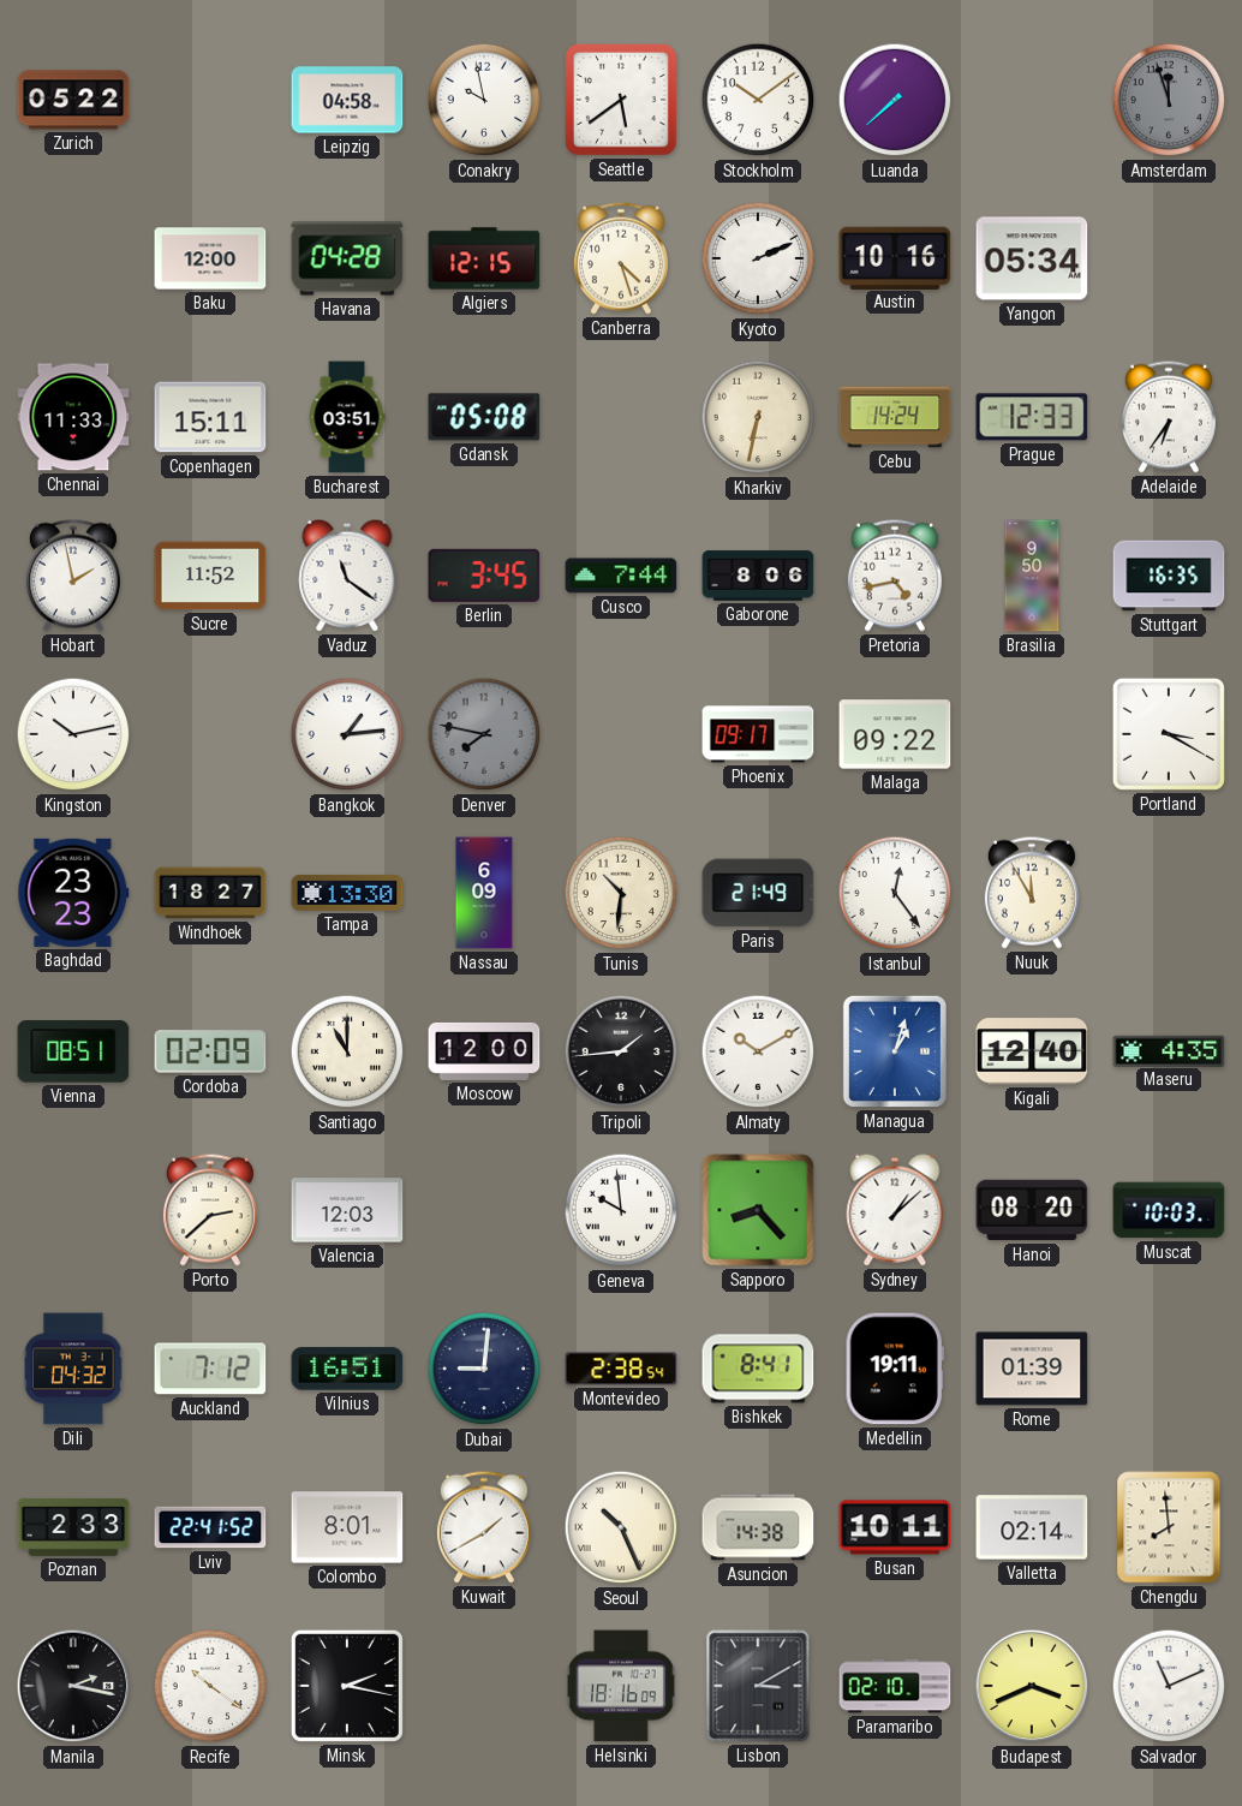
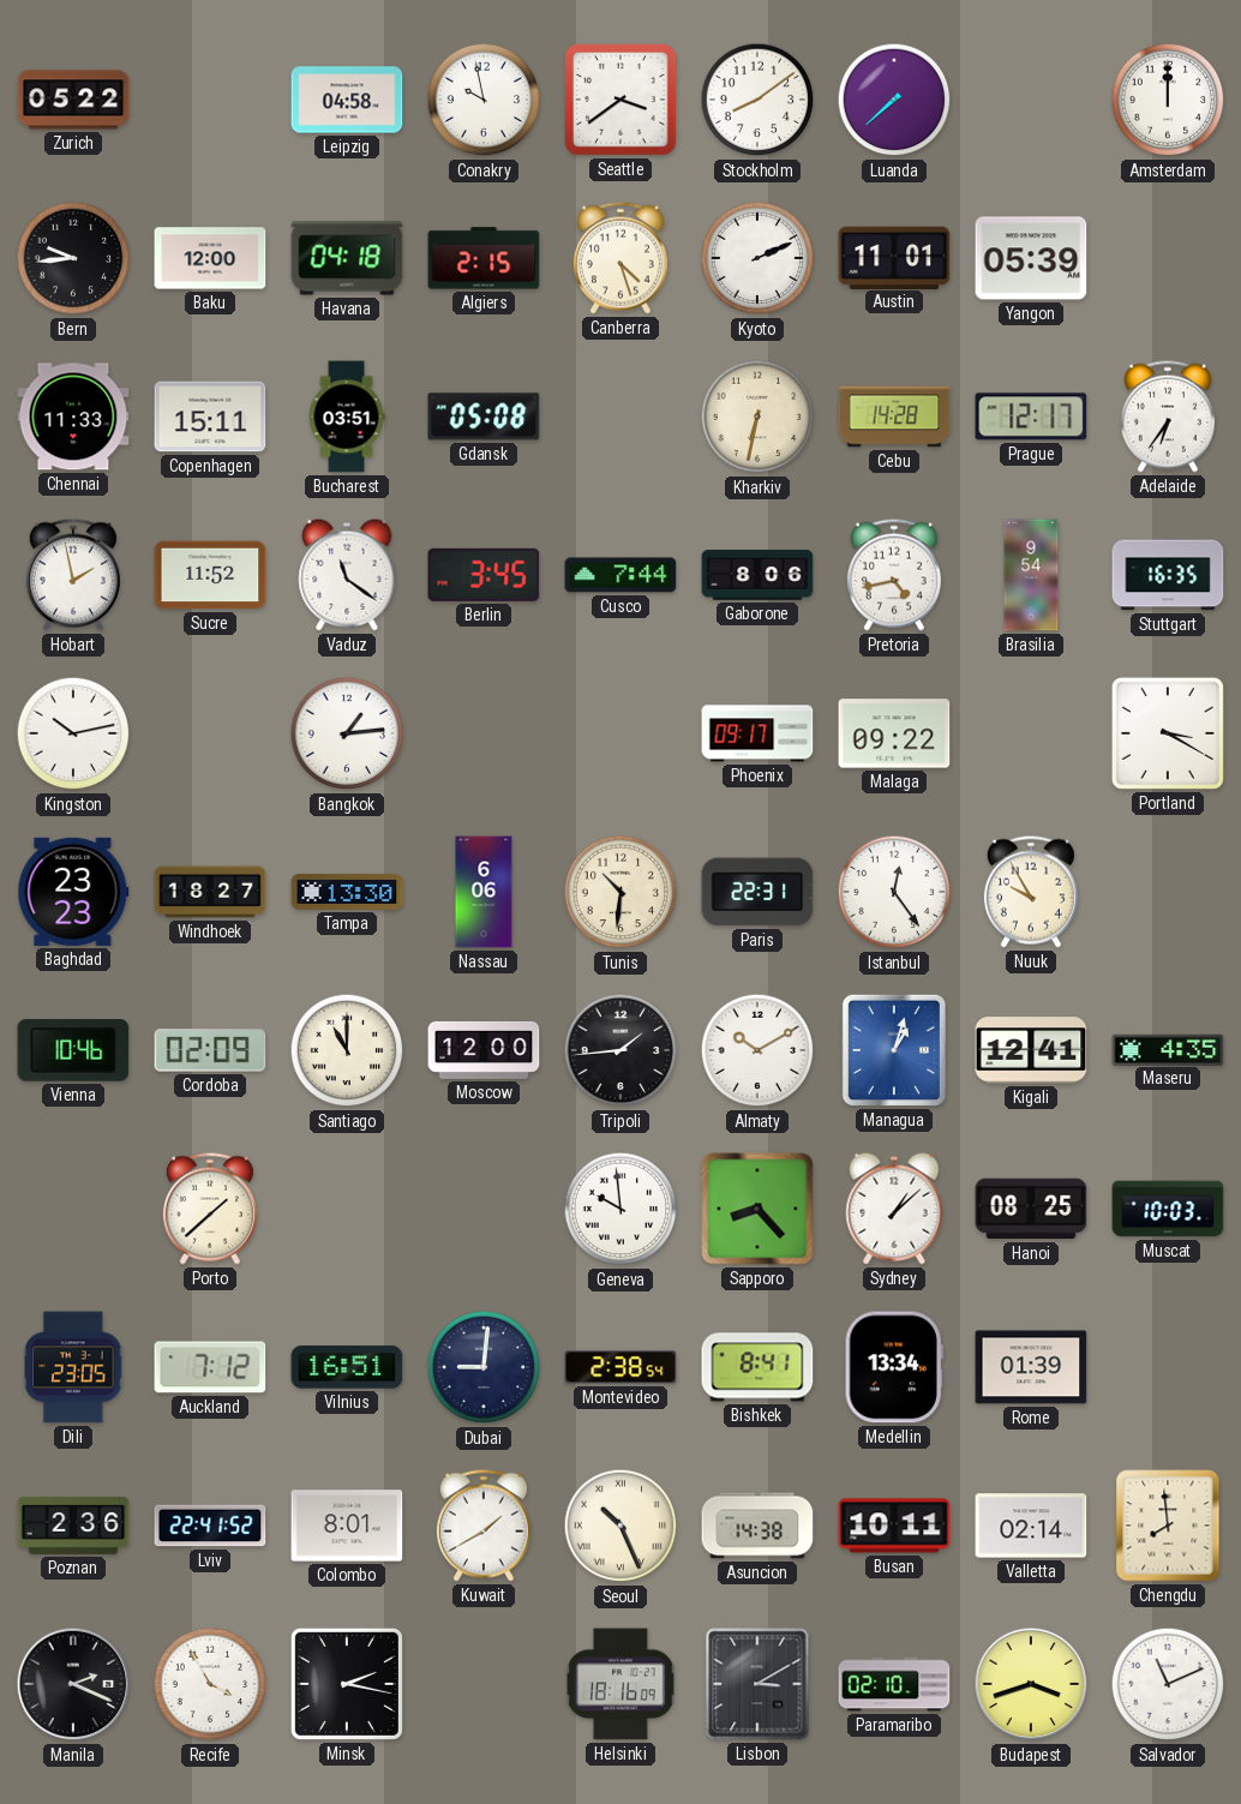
Seattle: 5:39 -> 3:39
Stockholm: 10:09 -> 8:09
Amsterdam: 11:57 -> 12:00
Amsterdam dial: grey -> white
Bern: none -> 9:44
Havana: 04:28 -> 04:18
Algiers: 12:15 -> 2:15
Austin: 10:16 -> 11:01
Yangon: 05:34 -> 05:39
Cebu: 14:24 -> 14:28
Prague: 12:33 -> 12:17
Brasilia: 9:50 -> 9:54
Denver: 7:47 -> none
Nassau: 6:09 -> 6:06
Paris: 21:49 -> 22:31
Nuuk: 11:55 -> 9:55
Vienna: 08:51 -> 10:46
Kigali: 12:40 -> 12:41
Porto: 2:38 -> 1:38
Valencia: 12:03 -> none
Hanoi: 08:20 -> 08:25
Dili: 04:32 -> 23:05
Medellin: 19:11 -> 13:34
Poznan: 2:33 -> 2:36
Manila: 2:17 -> 2:19
Recife: 10:21 -> 3:55
Budapest: 3:41 -> 3:42
